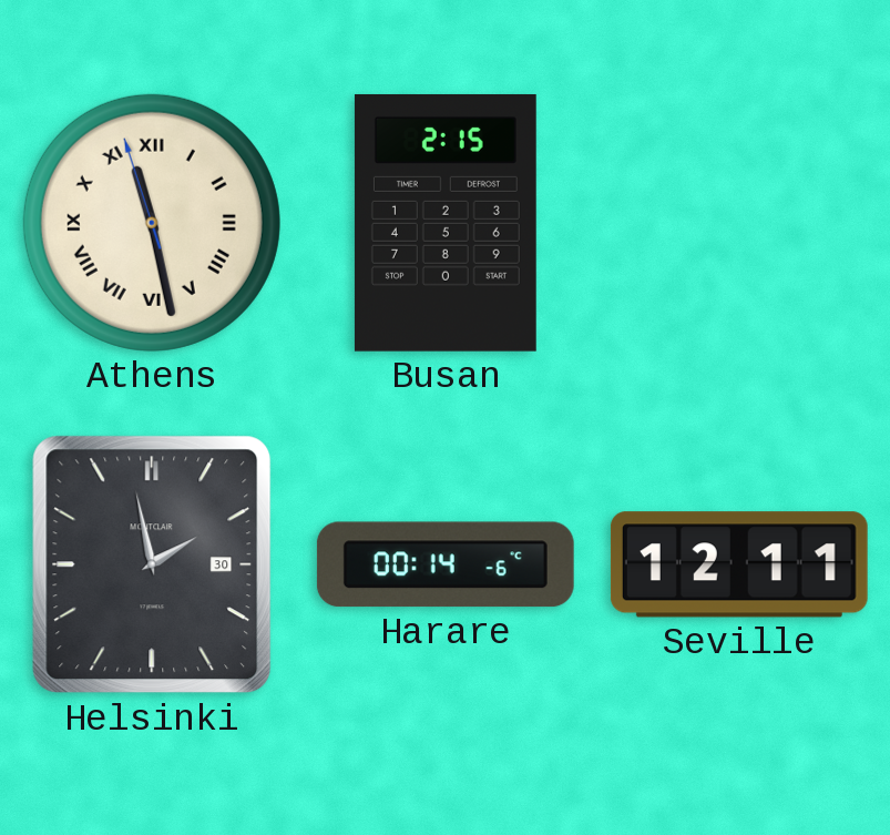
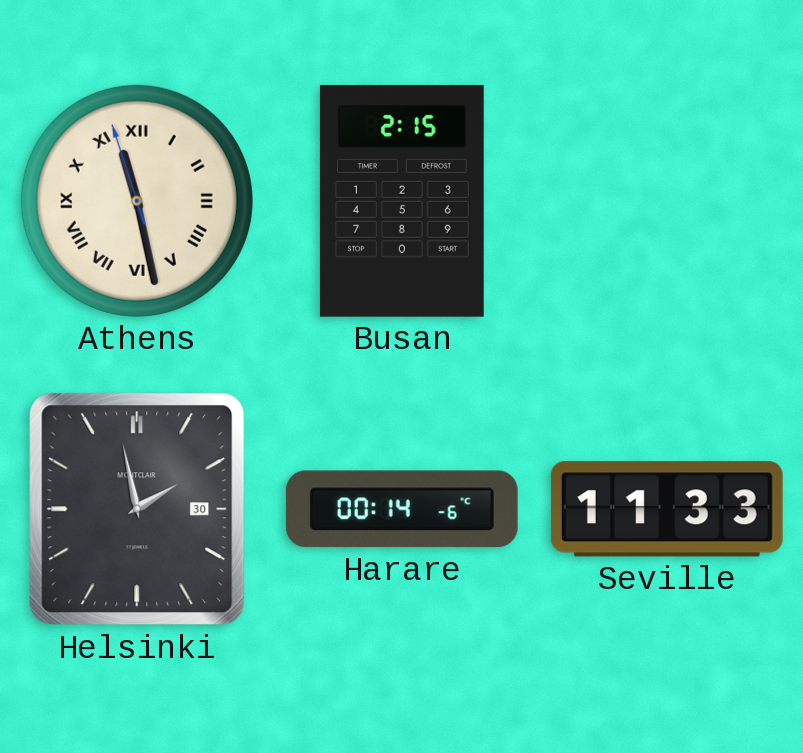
Seville: 12:11 -> 11:33
